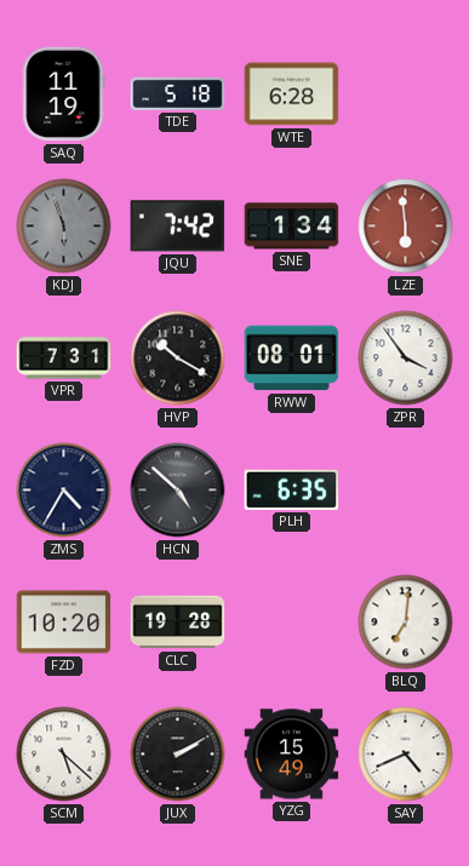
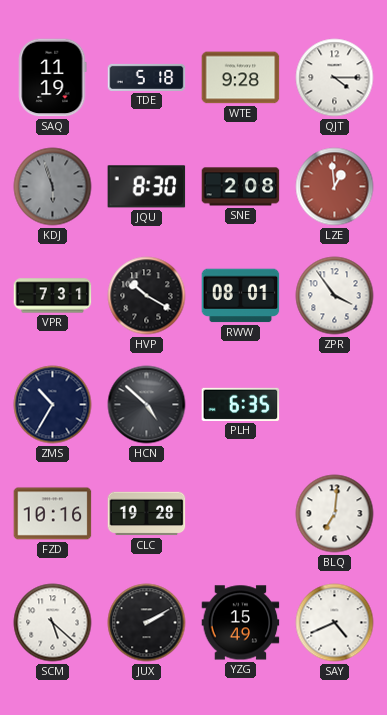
WTE: 6:28 -> 9:28
QJT: none -> 4:15
JQU: 7:42 -> 8:30
SNE: 1:34 -> 2:08
LZE: 5:59 -> 12:59
ZMS: 4:35 -> 10:35
FZD: 10:20 -> 10:16
